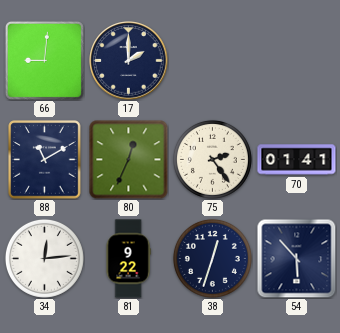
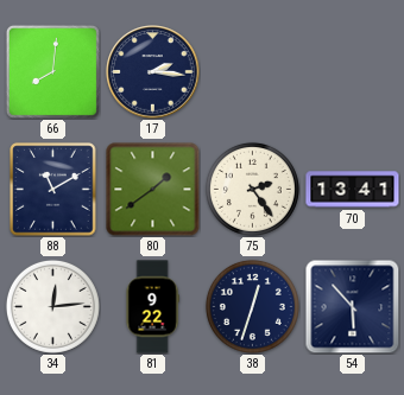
66: 9:01 -> 8:01
17: 2:00 -> 2:16
80: 12:34 -> 1:39
70: 01:41 -> 13:41
